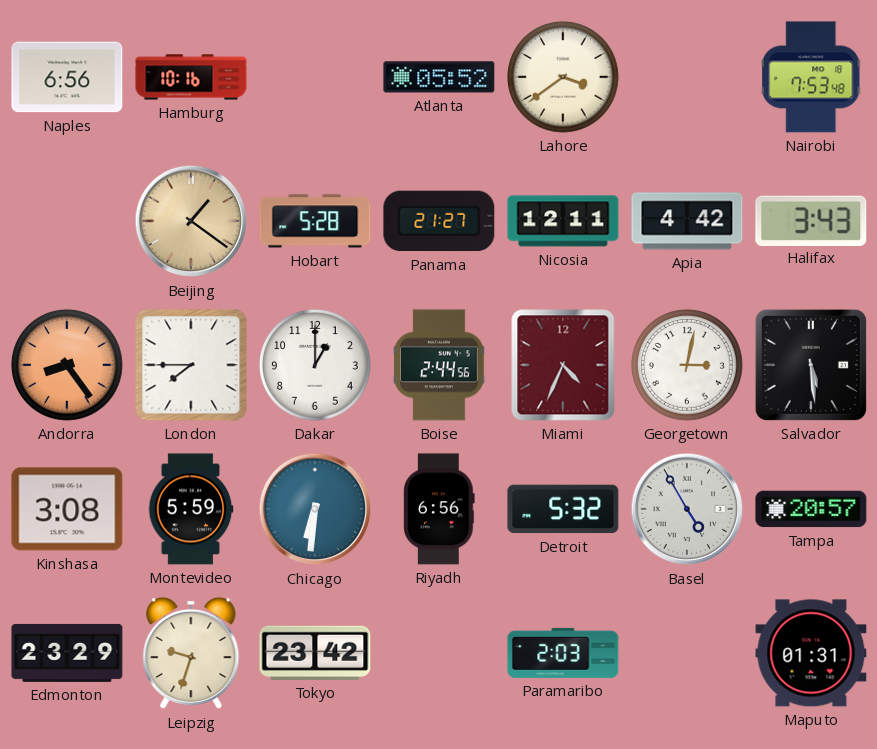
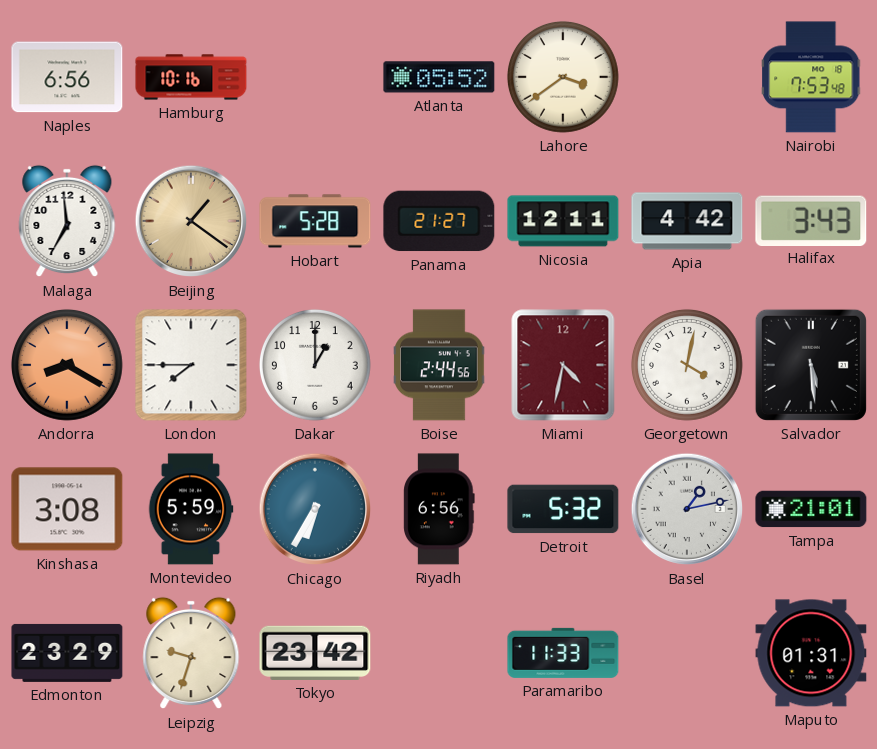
Malaga: none -> 6:59
Andorra: 8:24 -> 8:20
Miami: 4:34 -> 4:32
Georgetown: 3:02 -> 4:02
Chicago: 6:31 -> 6:35
Basel: 4:55 -> 1:13
Tampa: 20:57 -> 21:01
Paramaribo: 2:03 -> 11:33
